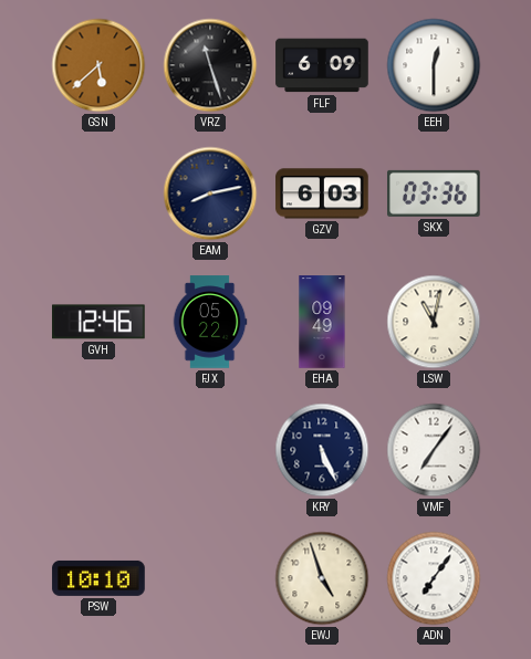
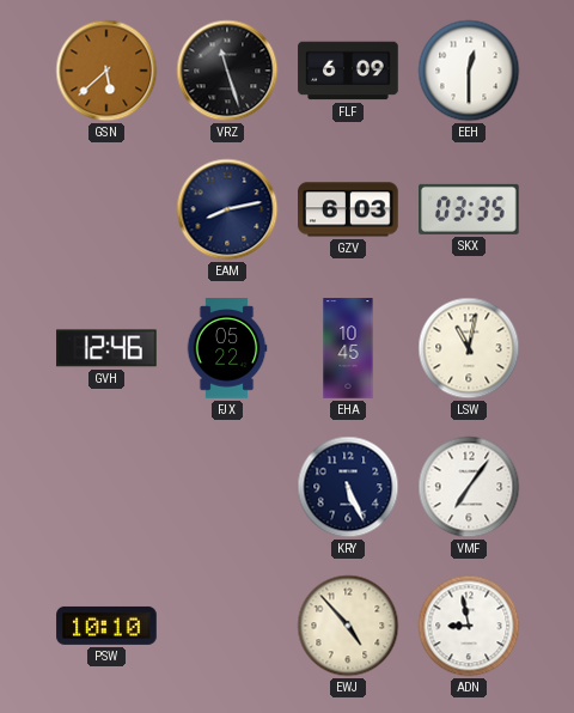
SKX: 03:36 -> 03:35
EHA: 09:49 -> 10:45
EWJ: 4:57 -> 4:53
ADN: 7:06 -> 8:58
